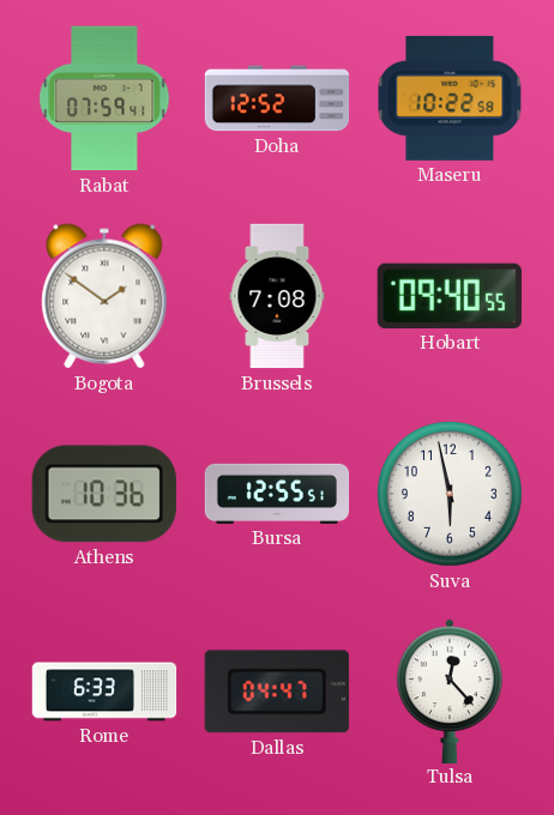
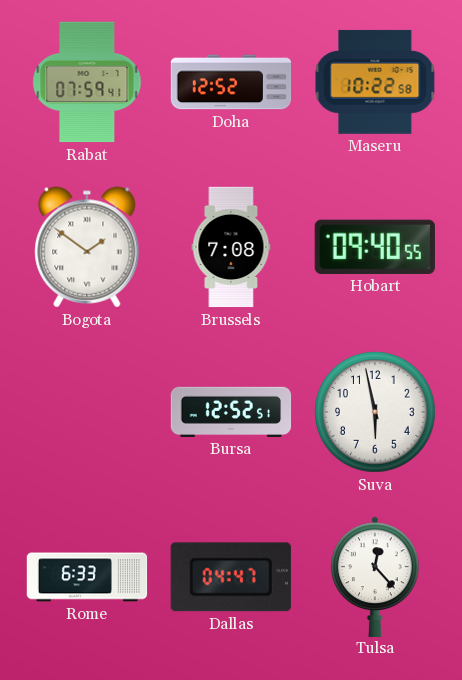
Athens: 10:36 -> none
Bursa: 12:55 -> 12:52
